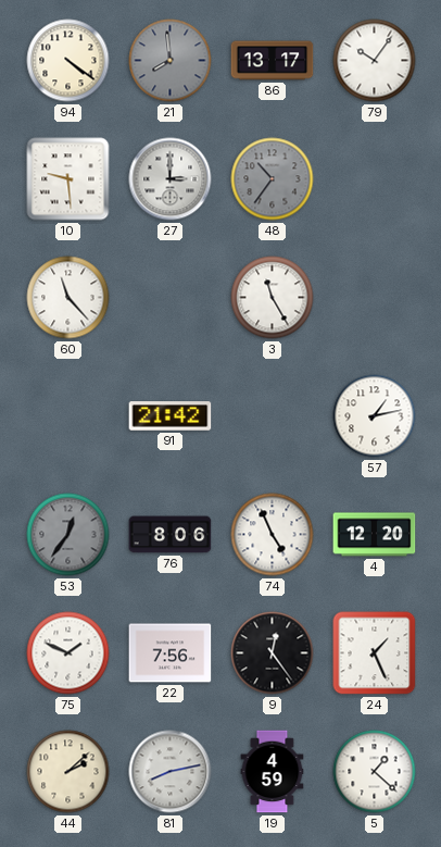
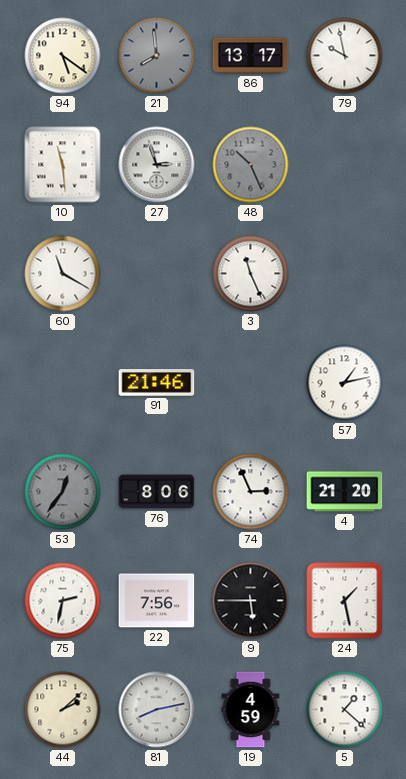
94: 4:21 -> 5:21
79: 10:06 -> 9:58
10: 9:29 -> 11:29
27: 3:00 -> 2:57
48: 10:36 -> 10:26
60: 11:23 -> 11:20
3: 11:25 -> 11:26
91: 21:42 -> 21:46
74: 4:56 -> 2:56
4: 12:20 -> 21:20
75: 1:49 -> 2:32
9: 12:24 -> 5:45
24: 1:26 -> 1:28
